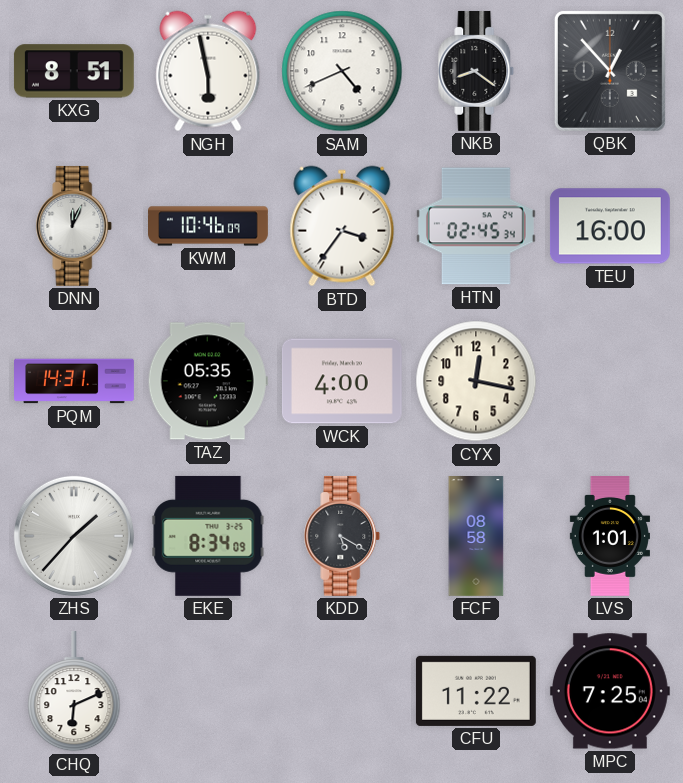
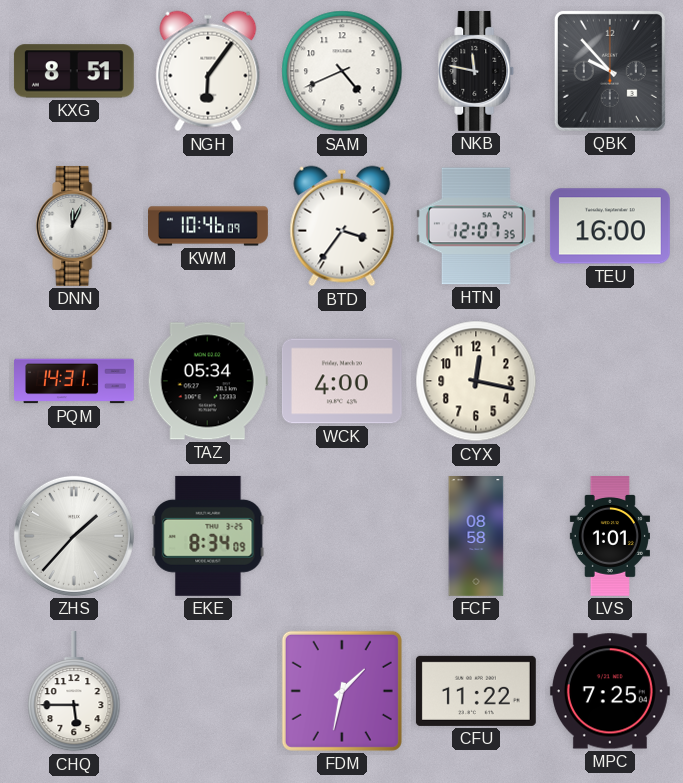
NGH: 5:58 -> 6:06
NKB: 8:21 -> 11:47
QBK: 12:53 -> 9:53
HTN: 02:45 -> 12:07
TAZ: 05:35 -> 05:34
KDD: 5:20 -> none
CHQ: 6:11 -> 5:45
FDM: none -> 1:32
